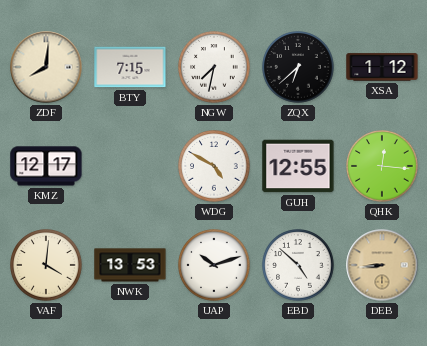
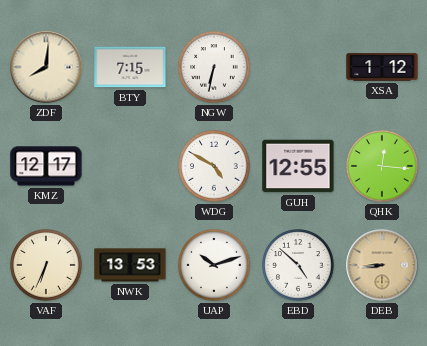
NGW: 7:32 -> 6:32
ZQX: 6:38 -> none
VAF: 4:01 -> 6:34
